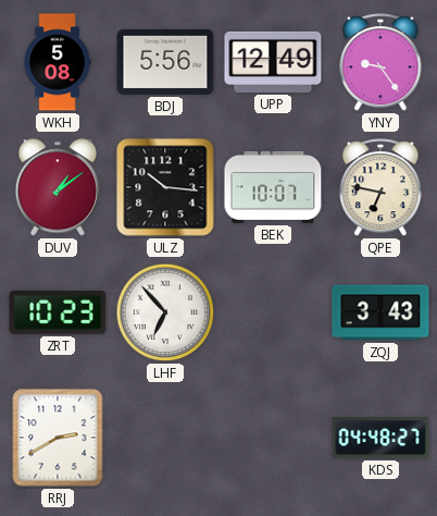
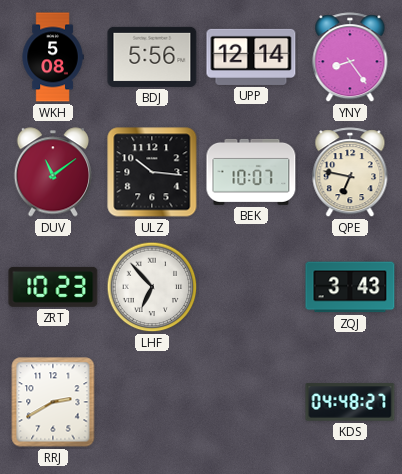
UPP: 12:49 -> 12:14
YNY: 9:24 -> 8:24
DUV: 1:09 -> 11:09
